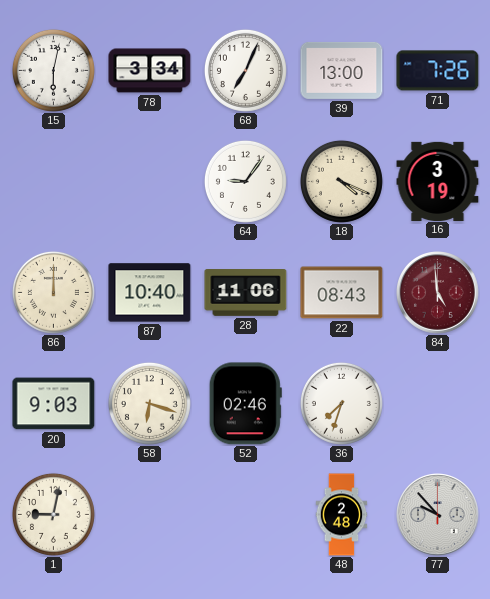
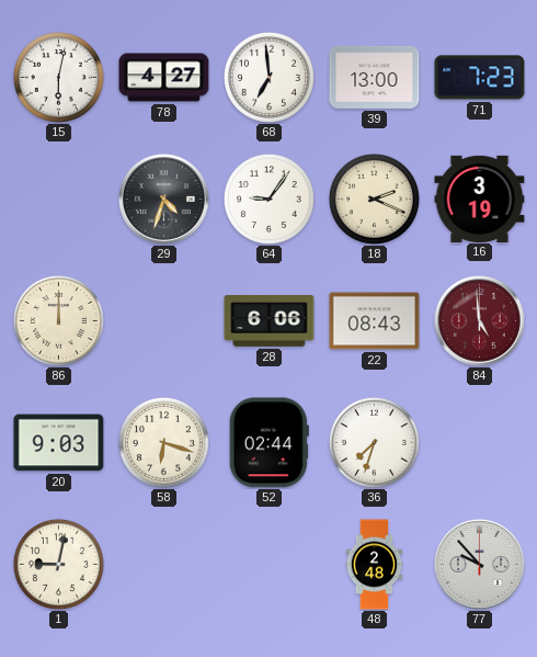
78: 3:34 -> 4:27
68: 7:04 -> 6:59
71: 7:26 -> 7:23
29: none -> 4:33
18: 4:19 -> 2:19
87: 10:40 -> none
28: 11:06 -> 6:06
52: 02:46 -> 02:44
